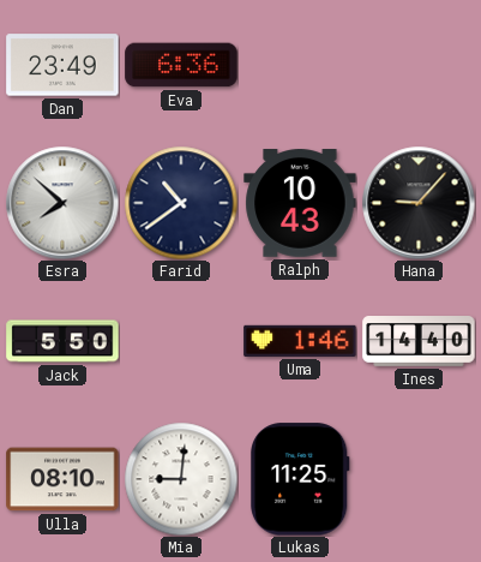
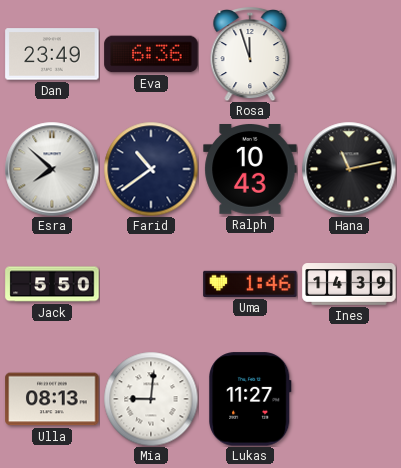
Rosa: none -> 11:57
Hana: 9:07 -> 11:13
Ines: 14:40 -> 14:39
Ulla: 08:10 -> 08:13
Lukas: 11:25 -> 11:27
